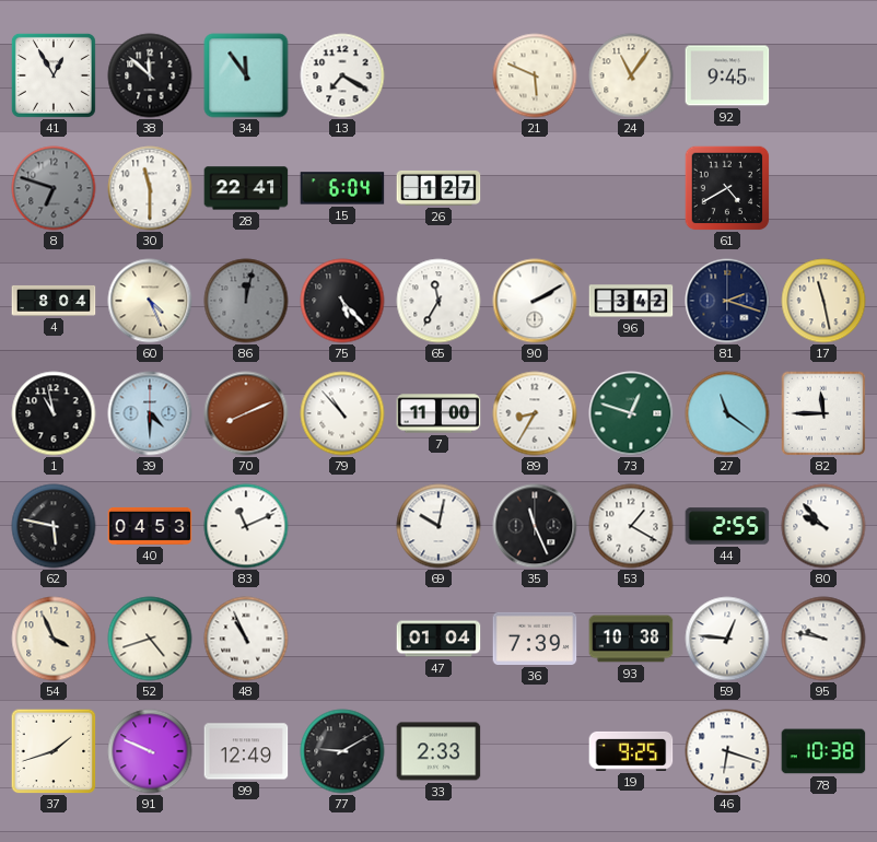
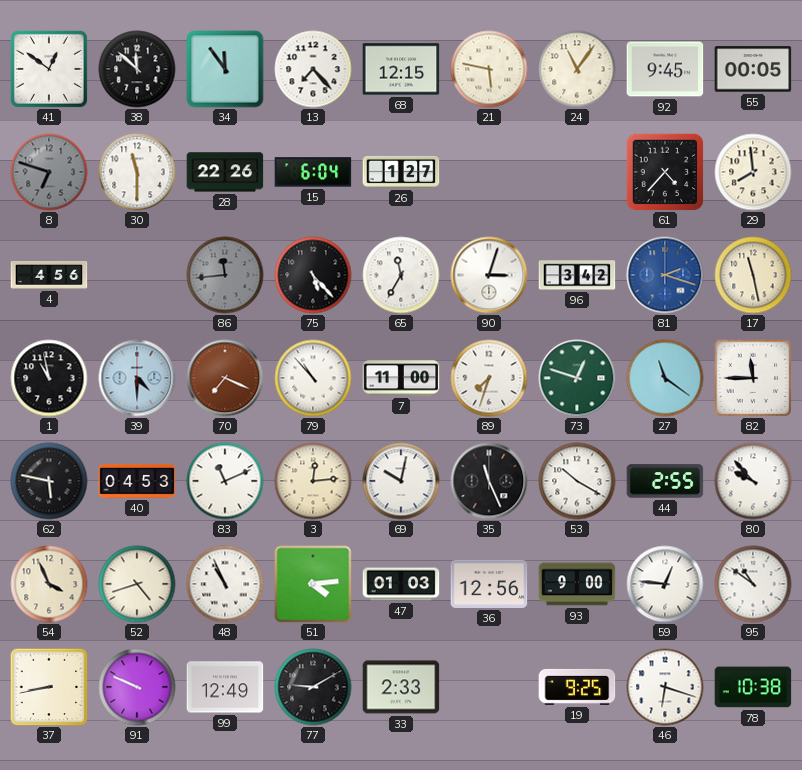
41: 12:55 -> 12:51
13: 7:20 -> 7:23
68: none -> 12:15
21: 5:49 -> 5:47
55: none -> 00:05
28: 22:41 -> 22:26
61: 4:40 -> 4:37
29: none -> 7:59
4: 8:04 -> 4:56
60: 4:26 -> none
86: 12:02 -> 11:44
90: 2:10 -> 3:03
81 dial: navy -> blue
70: 8:11 -> 7:19
89: 8:35 -> 7:33
3: none -> 12:14
53: 1:20 -> 10:20
51: none -> 4:14
47: 01:04 -> 01:03
36: 7:39 -> 12:56
93: 10:38 -> 9:00
95: 9:47 -> 10:51
37: 1:42 -> 8:43
